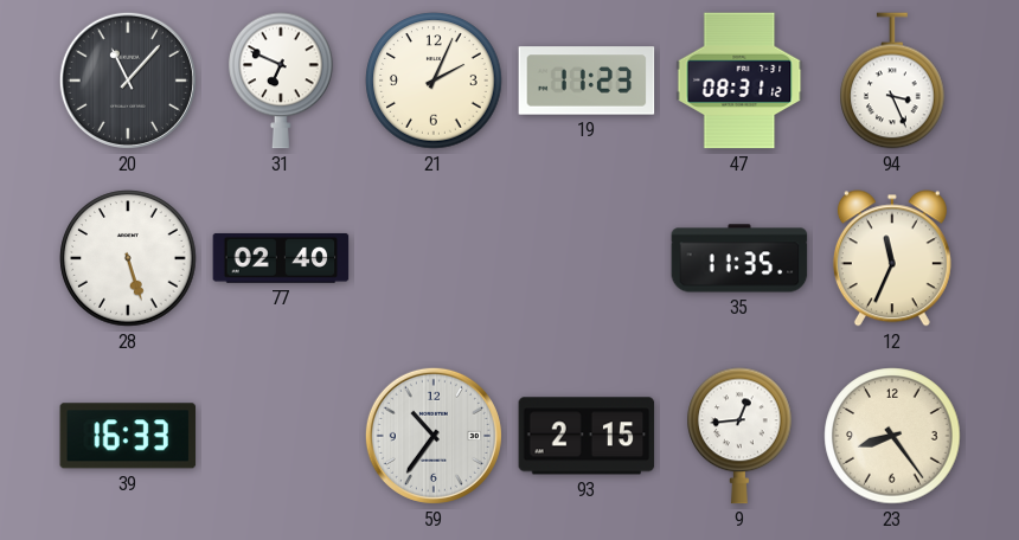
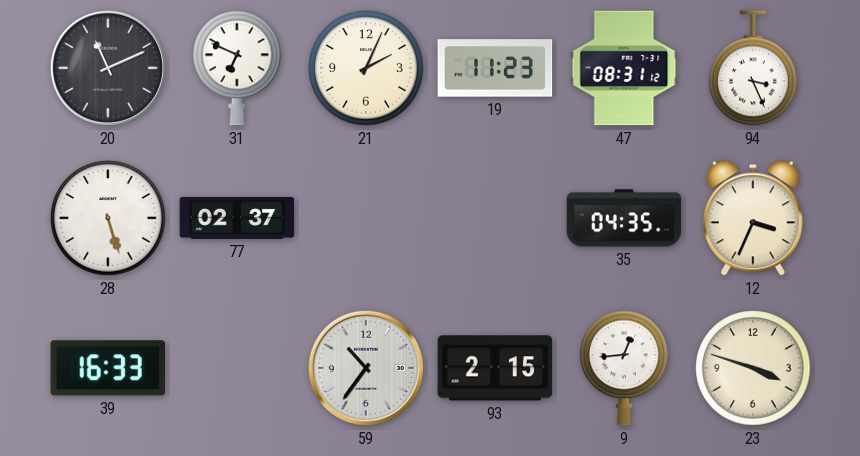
20: 11:07 -> 11:11
77: 02:40 -> 02:37
35: 11:35 -> 04:35
12: 11:34 -> 3:34
23: 8:24 -> 3:48
